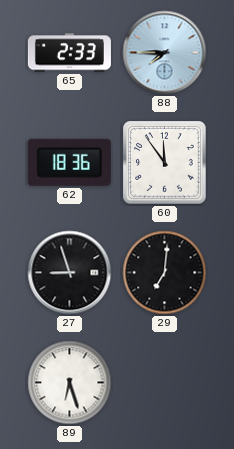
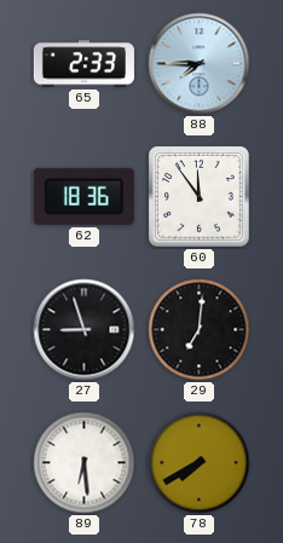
89: 6:27 -> 6:29
78: none -> 7:40
